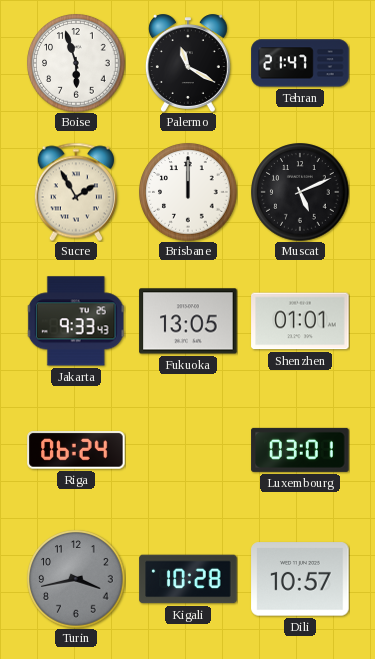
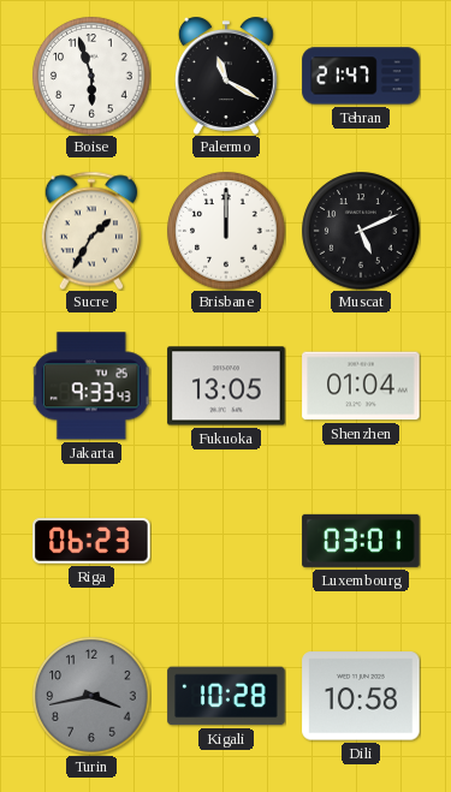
Sucre: 1:55 -> 1:35
Shenzhen: 01:01 -> 01:04
Riga: 06:24 -> 06:23
Dili: 10:57 -> 10:58
